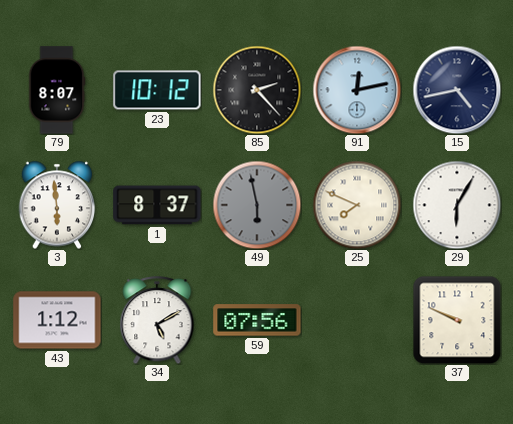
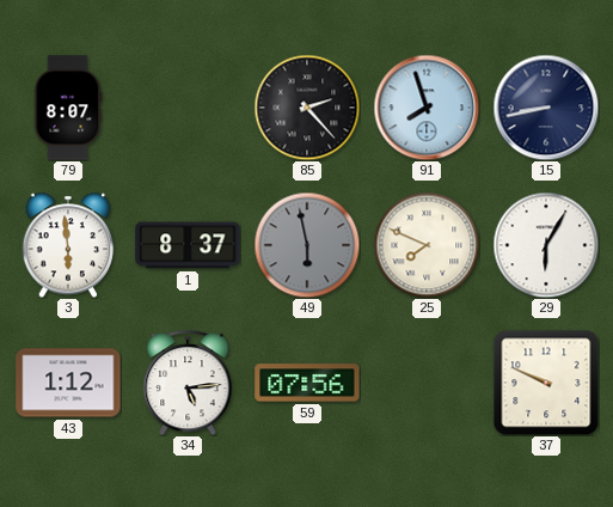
23: 10:12 -> none
91: 12:13 -> 7:57
15: 4:43 -> 8:43
34: 5:10 -> 5:14
